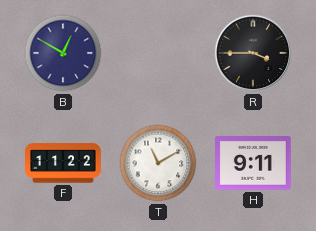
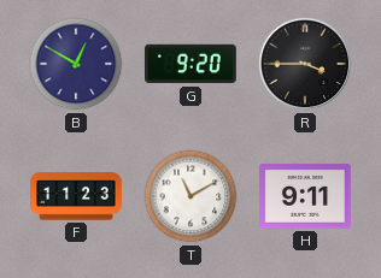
G: none -> 9:20
F: 11:22 -> 11:23
